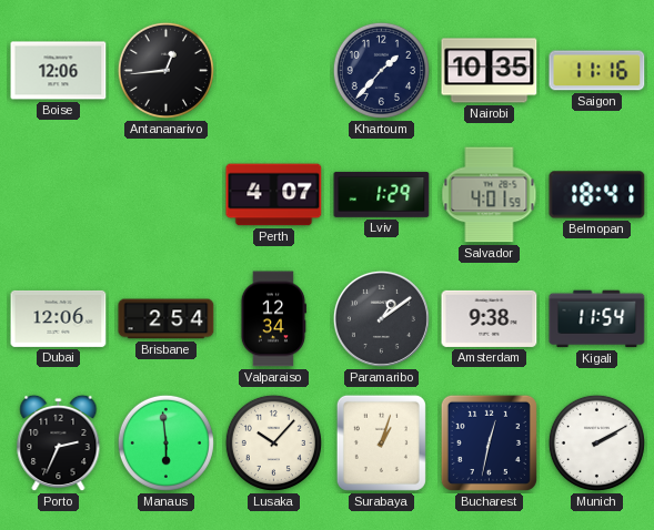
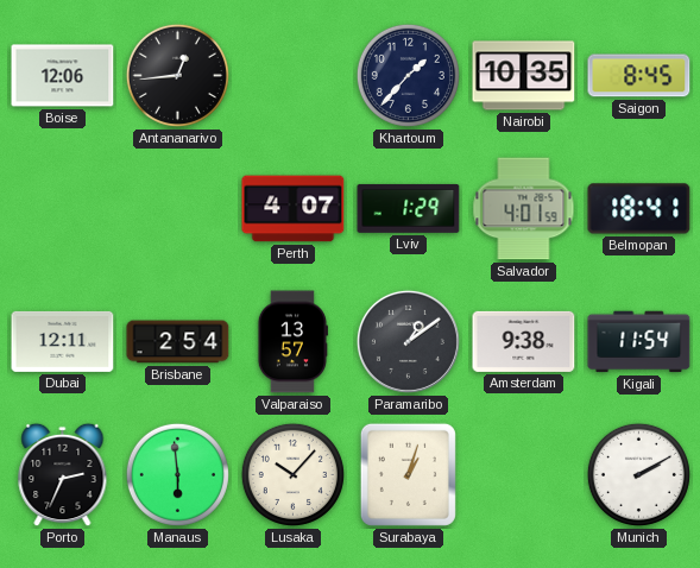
Saigon: 11:16 -> 8:45
Dubai: 12:06 -> 12:11
Valparaiso: 12:34 -> 13:57
Bucharest: 12:32 -> none
